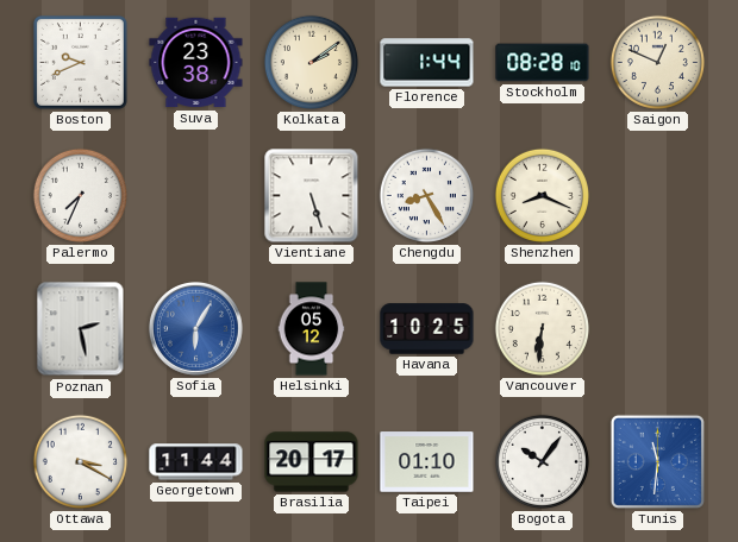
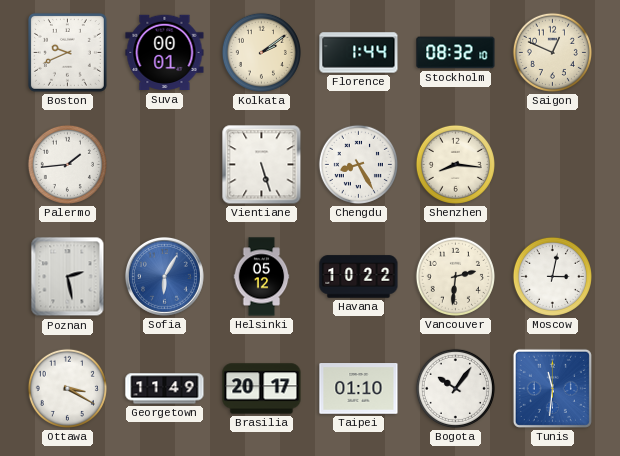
Suva: 23:38 -> 00:01
Stockholm: 08:28 -> 08:32
Palermo: 7:34 -> 1:44
Shenzhen: 8:19 -> 8:16
Havana: 10:25 -> 10:22
Vancouver: 6:31 -> 2:31
Moscow: none -> 3:02
Georgetown: 11:44 -> 11:49
